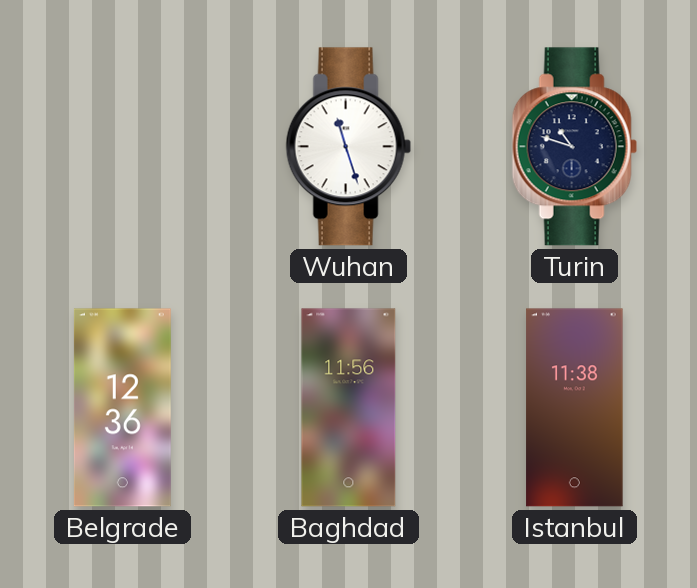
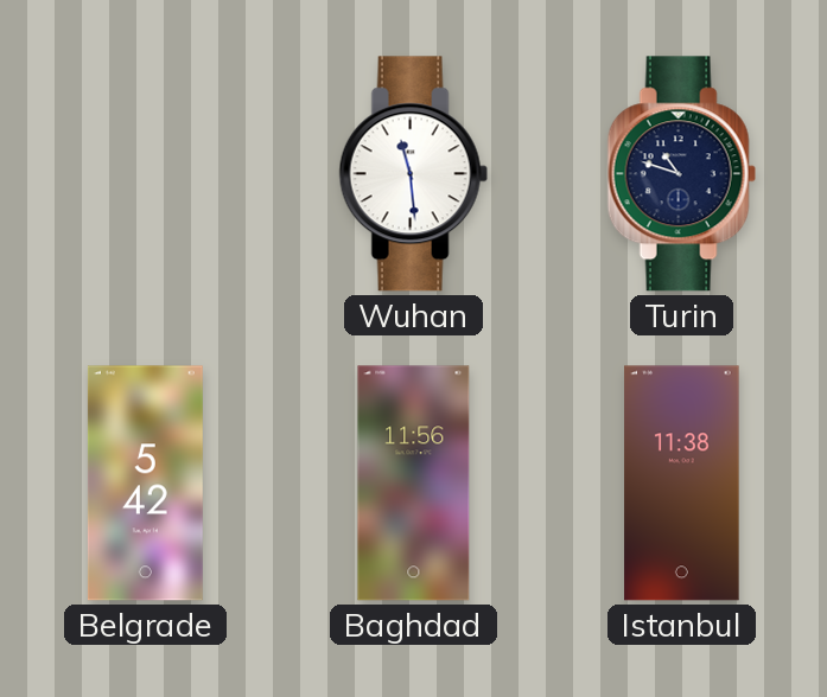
Wuhan: 11:27 -> 11:29
Belgrade: 12:36 -> 5:42
